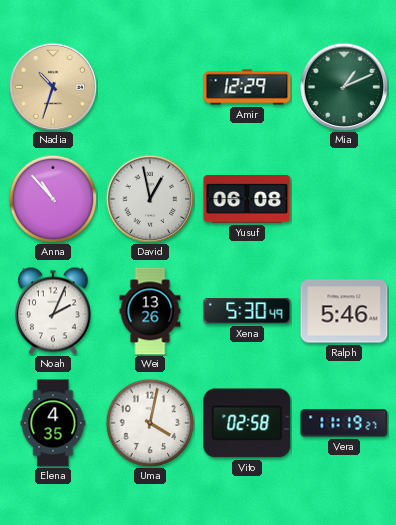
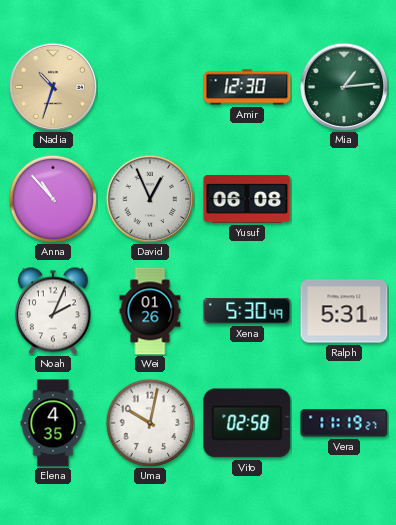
Amir: 12:29 -> 12:30
Mia: 1:11 -> 1:14
David: 12:58 -> 12:56
Wei: 13:26 -> 01:26
Ralph: 5:46 -> 5:31
Uma: 4:02 -> 10:02
